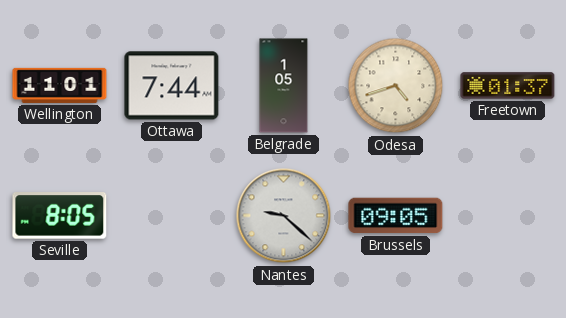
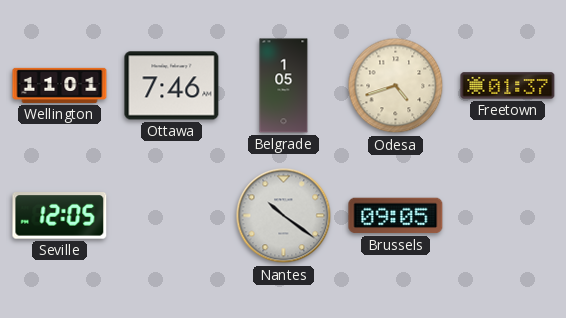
Ottawa: 7:44 -> 7:46
Seville: 8:05 -> 12:05
Nantes: 9:22 -> 10:21
